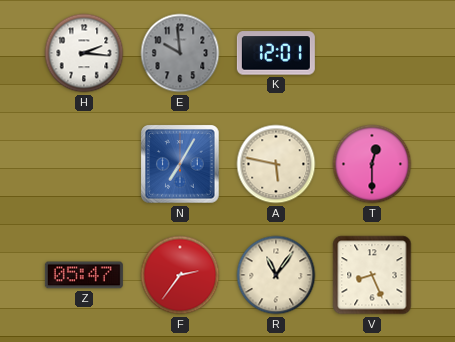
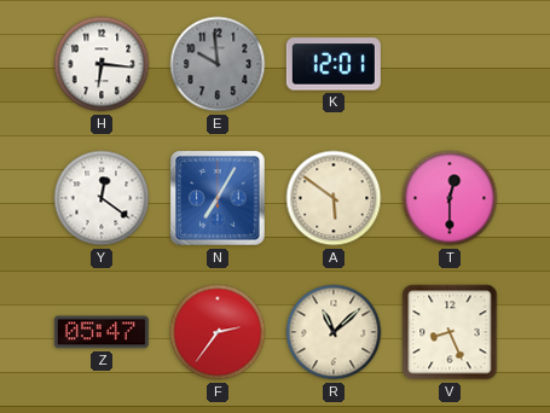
H: 2:16 -> 6:16
Y: none -> 12:21
A: 5:47 -> 5:51
R: 11:06 -> 11:08
